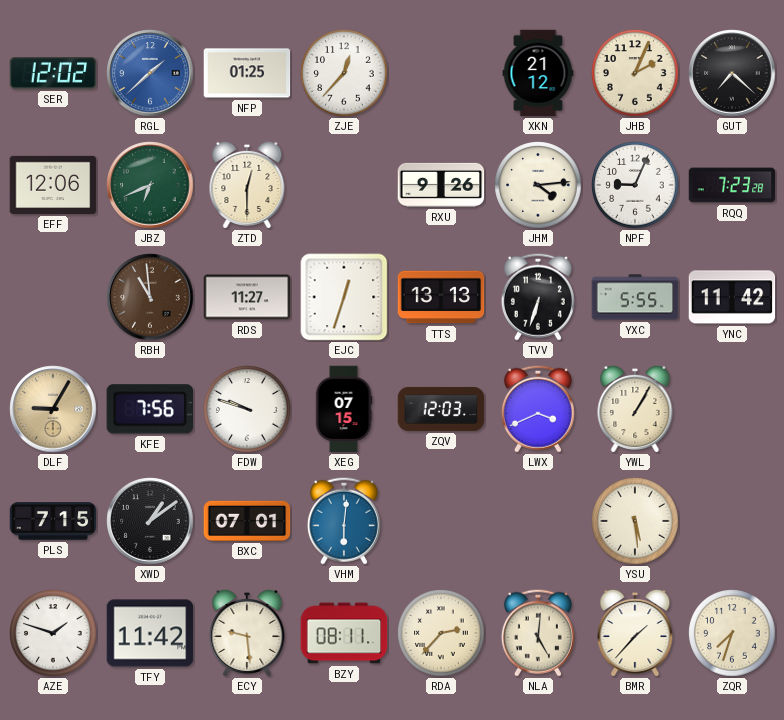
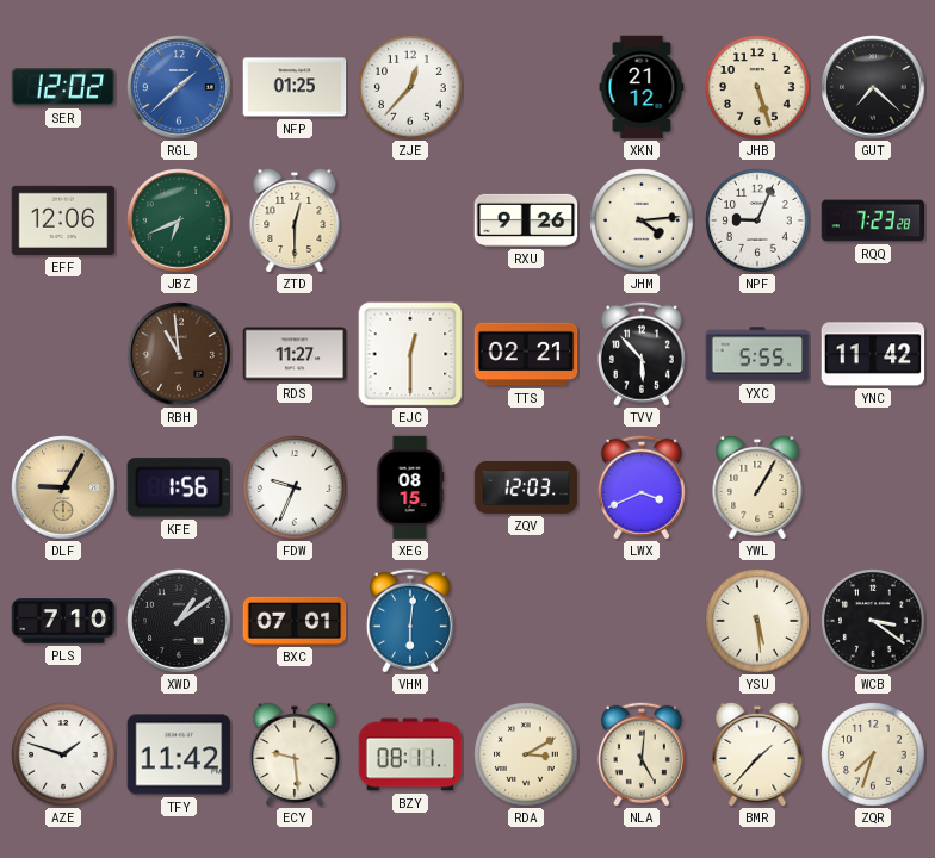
JHB: 2:04 -> 5:27
EJC: 12:33 -> 12:30
TTS: 13:13 -> 02:21
TVV: 6:33 -> 5:53
KFE: 7:56 -> 1:56
FDW: 9:48 -> 9:34
XEG: 07:15 -> 08:15
PLS: 7:15 -> 7:10
WCB: none -> 3:21
RDA: 2:37 -> 3:10
